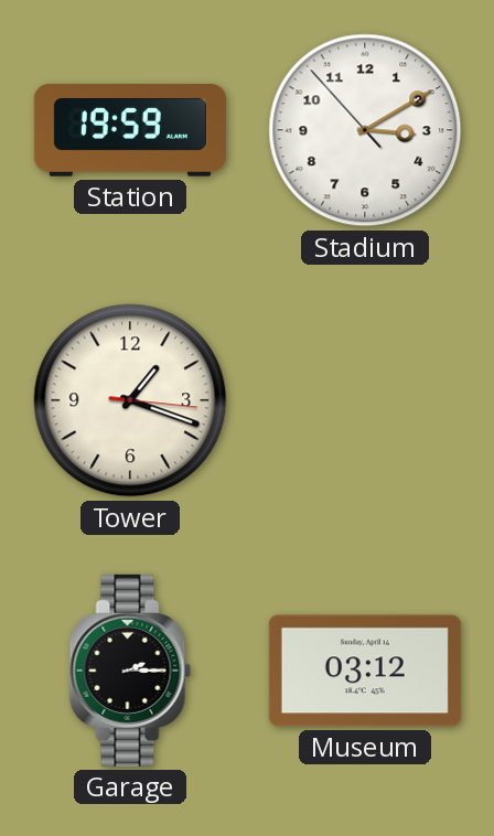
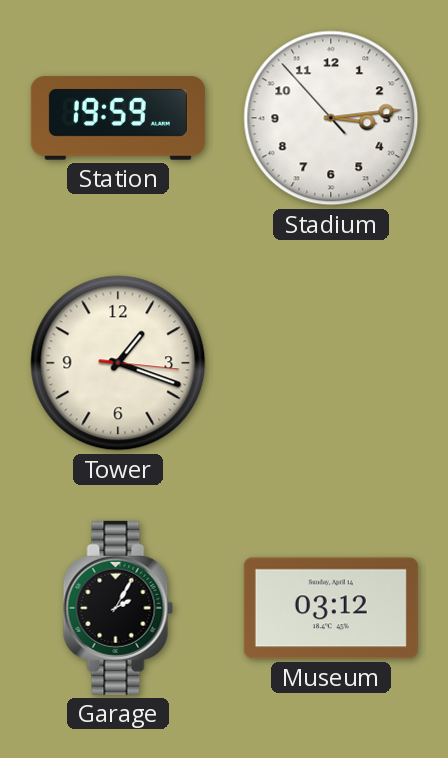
Stadium: 3:09 -> 3:13
Garage: 2:15 -> 2:05
